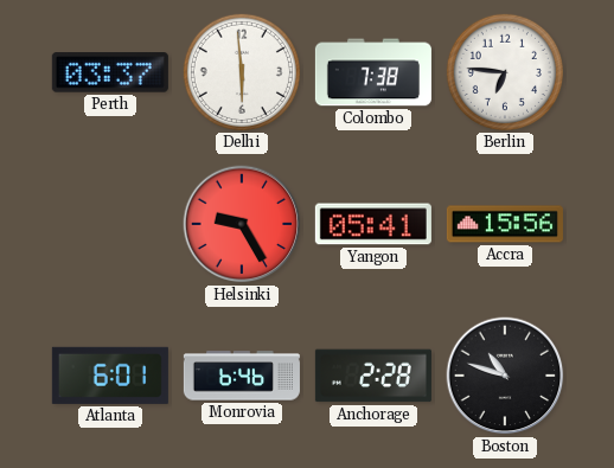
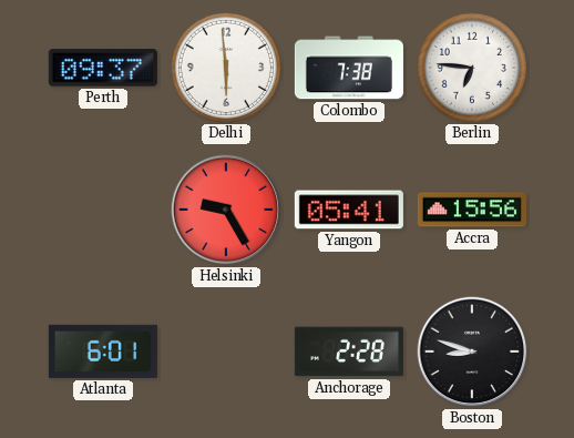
Perth: 03:37 -> 09:37
Monrovia: 6:46 -> none
Boston: 10:48 -> 8:48
